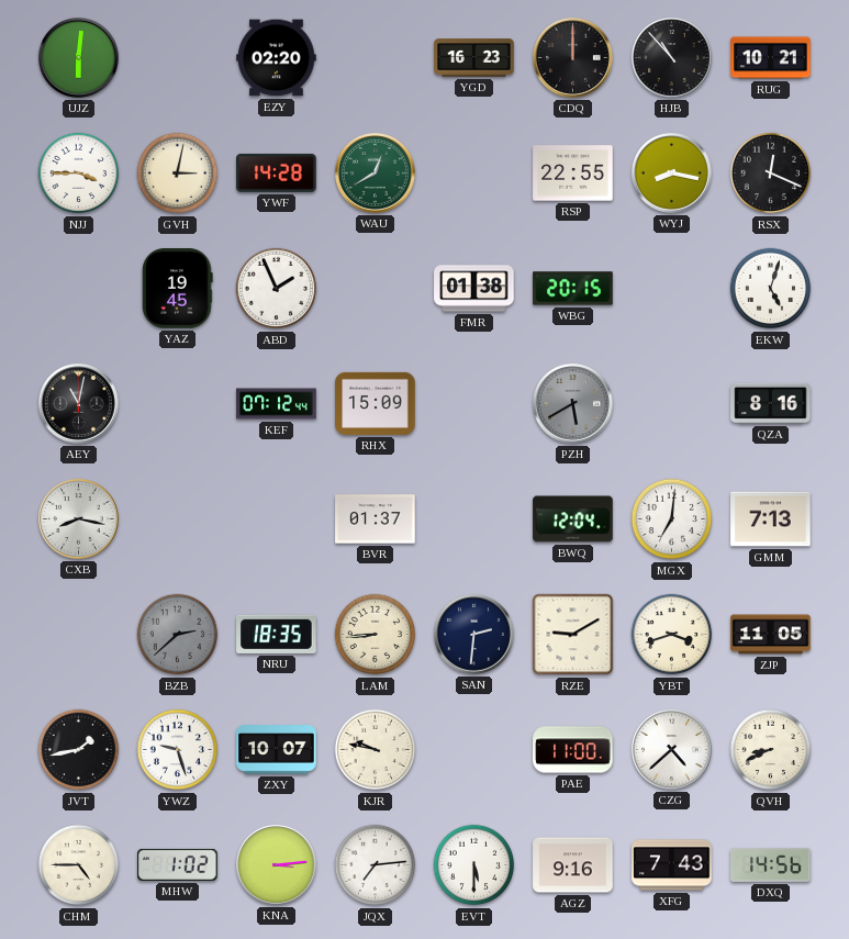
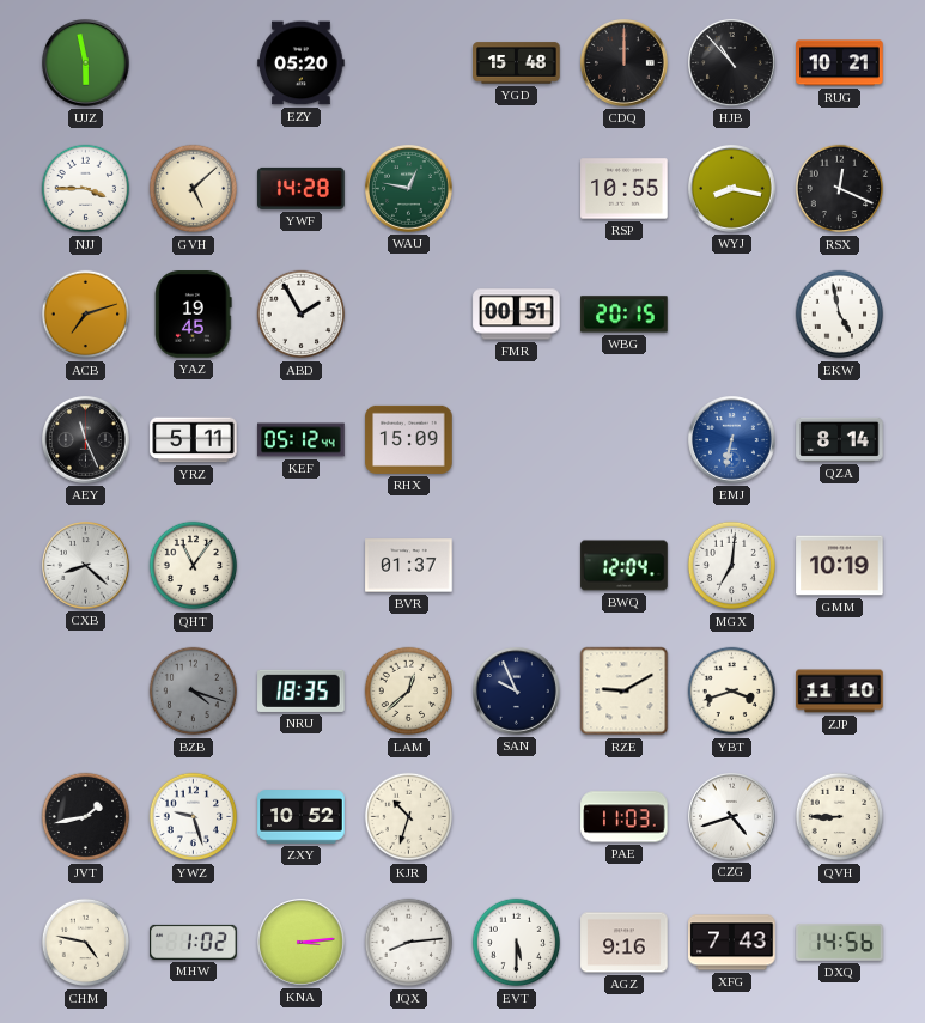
UJZ: 6:01 -> 5:58
EZY: 02:20 -> 05:20
YGD: 16:23 -> 15:48
GVH: 3:02 -> 5:08
WAU: 12:40 -> 12:47
RSP: 22:55 -> 10:55
ACB: none -> 7:12
ABD: 1:56 -> 1:55
FMR: 01:38 -> 00:51
EKW: 5:03 -> 4:58
AEY: 11:02 -> 11:26
YRZ: none -> 5:11
KEF: 07:12 -> 05:12
PZH: 5:40 -> none
EMJ: none -> 6:32
QZA: 8:16 -> 8:14
CXB: 8:17 -> 8:22
QHT: none -> 11:06
GMM: 7:13 -> 10:19
BZB: 2:38 -> 4:18
LAM: 8:44 -> 12:38
SAN: 2:31 -> 9:56
ZJP: 11:05 -> 11:10
ZXY: 10:07 -> 10:52
KJR: 9:47 -> 10:33
PAE: 11:00 -> 11:03
CZG: 4:38 -> 4:42
QVH: 8:41 -> 8:45
CHM: 4:45 -> 4:47
JQX: 7:14 -> 8:14
